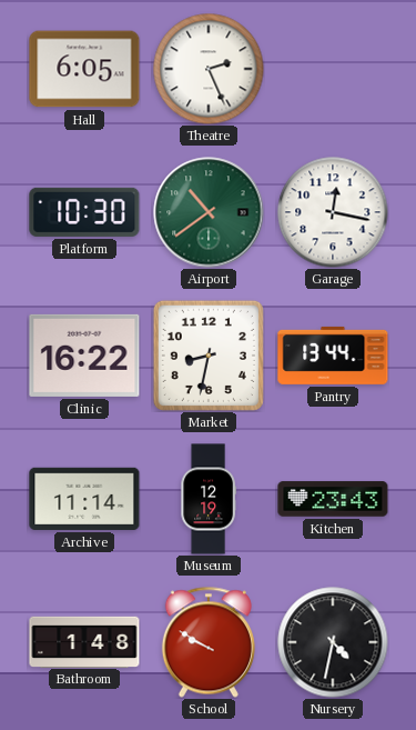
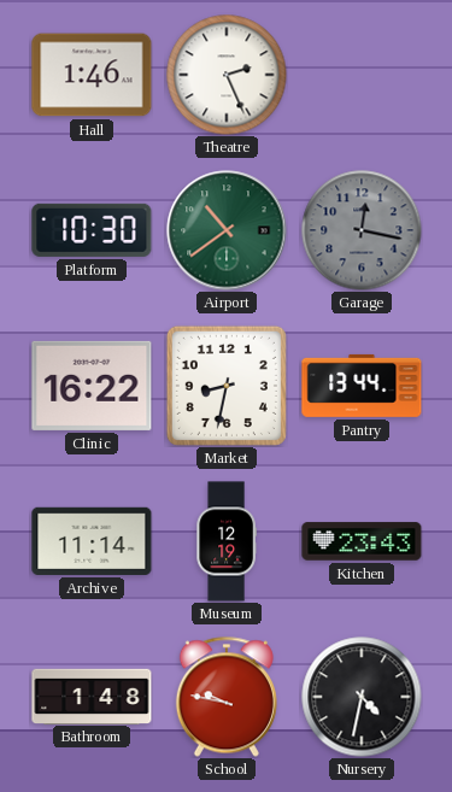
Hall: 6:05 -> 1:46
Garage dial: white -> grey
School: 9:50 -> 9:47
